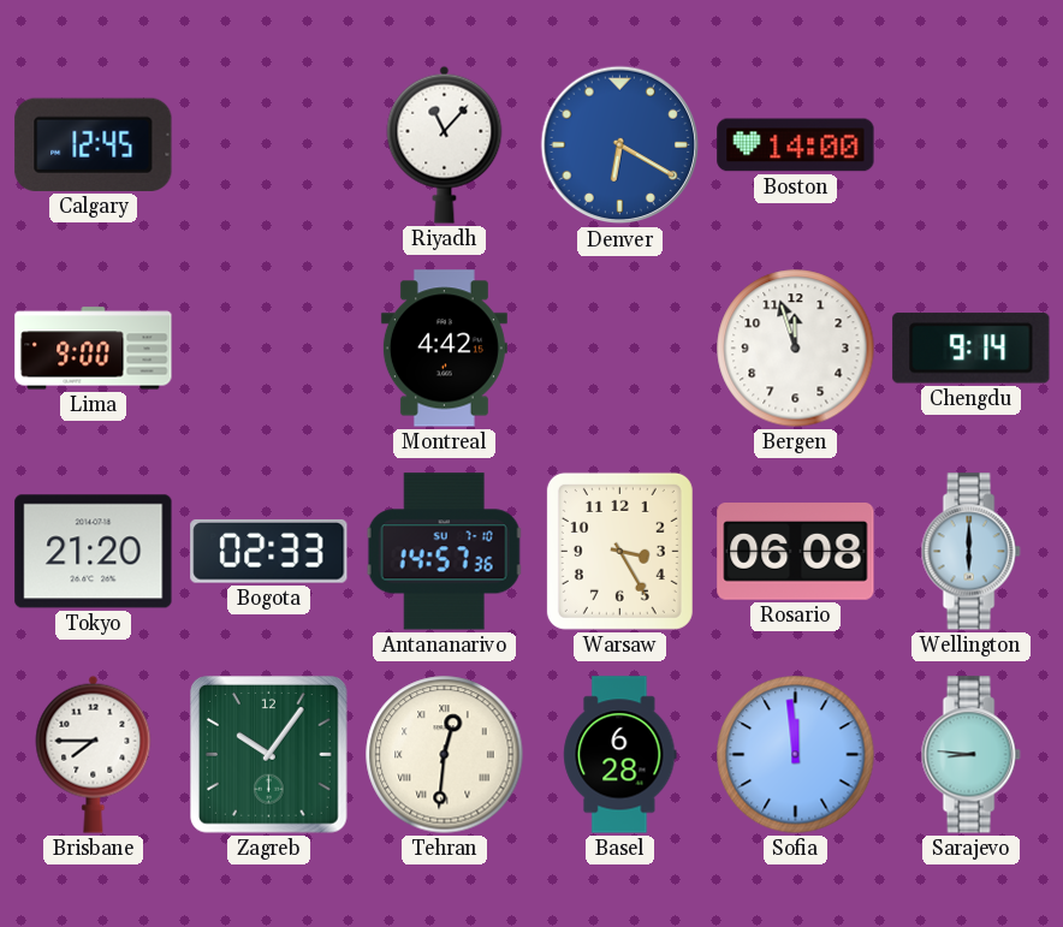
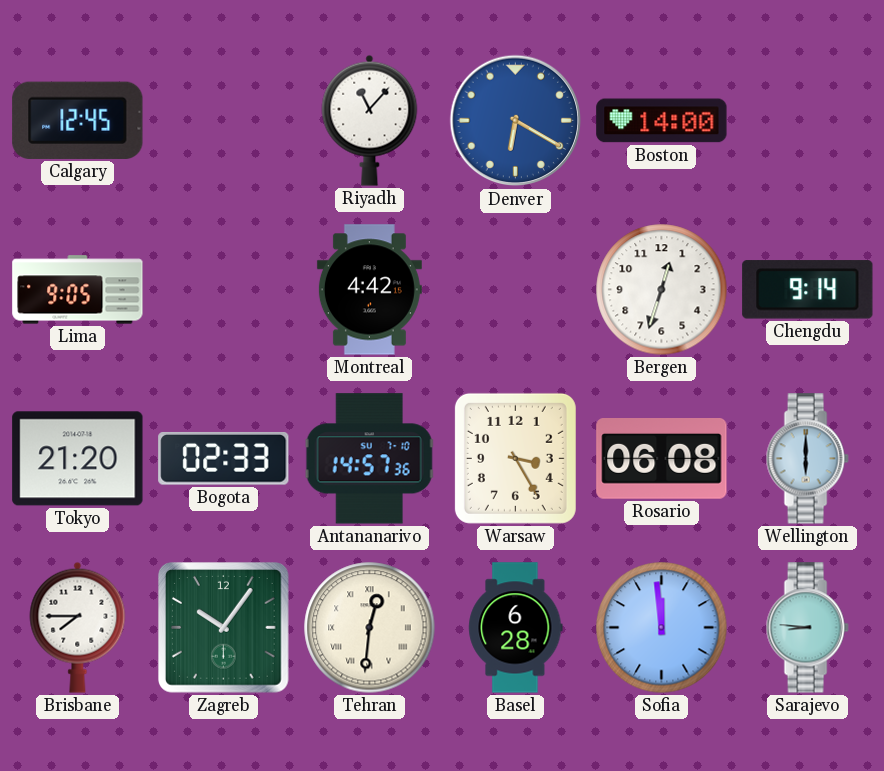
Lima: 9:00 -> 9:05
Bergen: 11:57 -> 12:33
